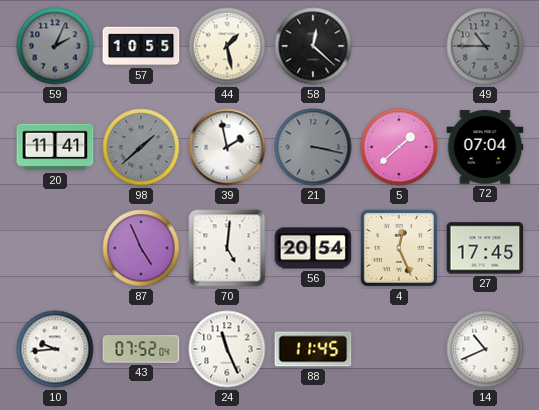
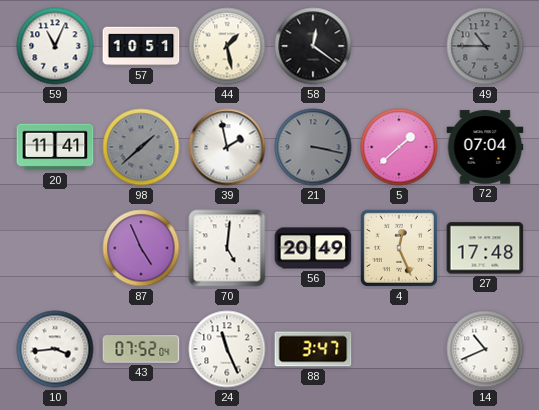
59: 2:04 -> 11:04
59 dial: grey -> white
57: 10:55 -> 10:51
58: 12:22 -> 12:21
56: 20:54 -> 20:49
27: 17:45 -> 17:48
10: 9:44 -> 3:44
88: 11:45 -> 3:47
